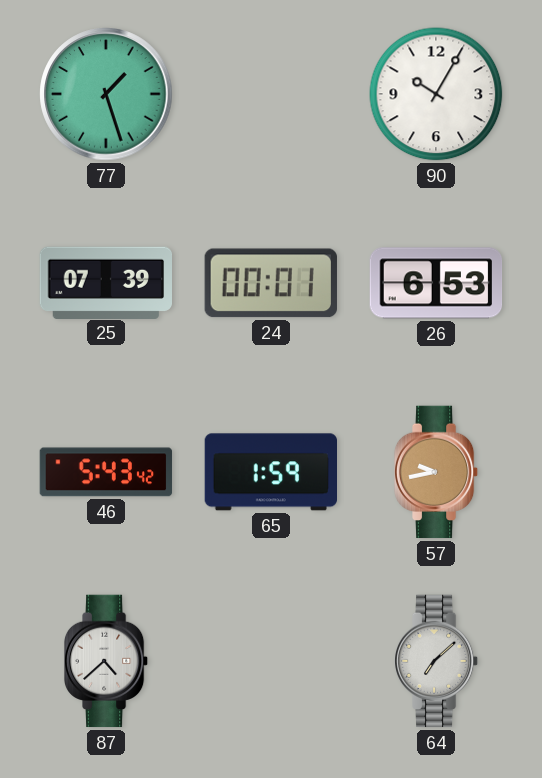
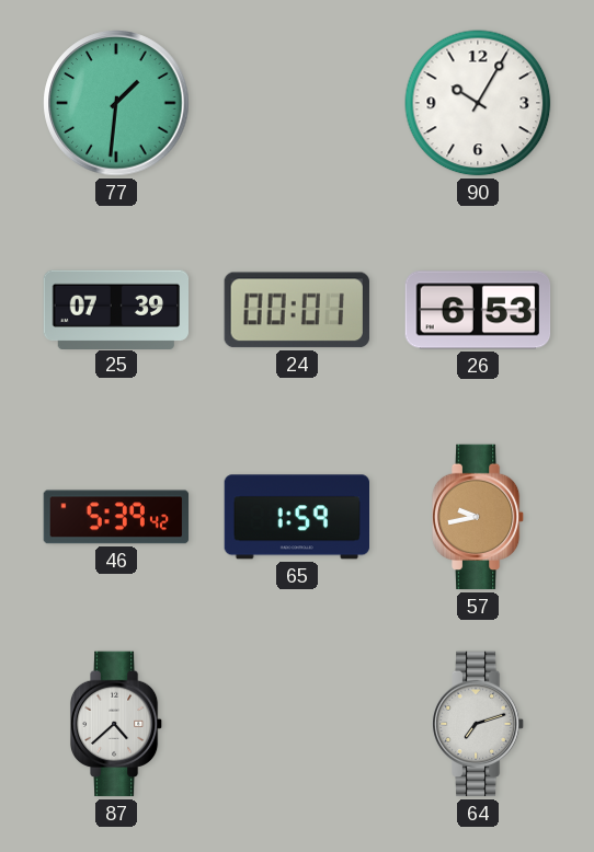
77: 1:27 -> 1:31
46: 5:43 -> 5:39
64: 7:08 -> 7:12
